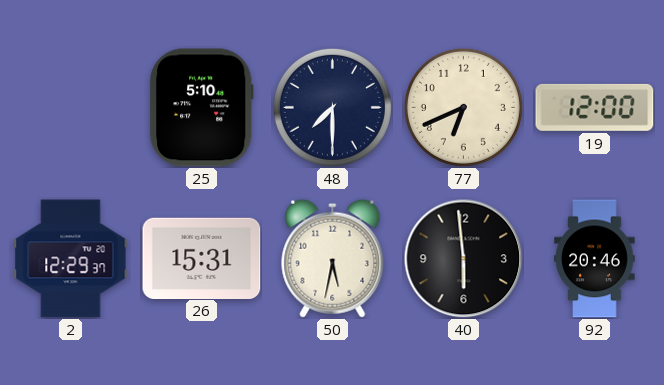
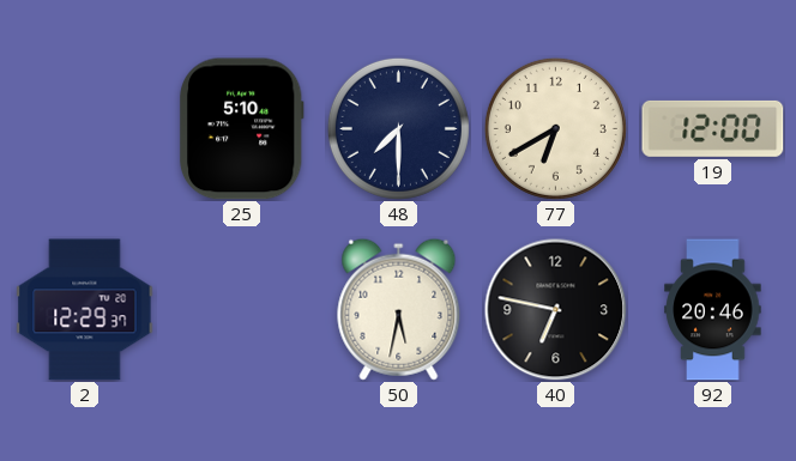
77: 6:41 -> 6:40
26: 15:31 -> none
40: 5:59 -> 6:47
